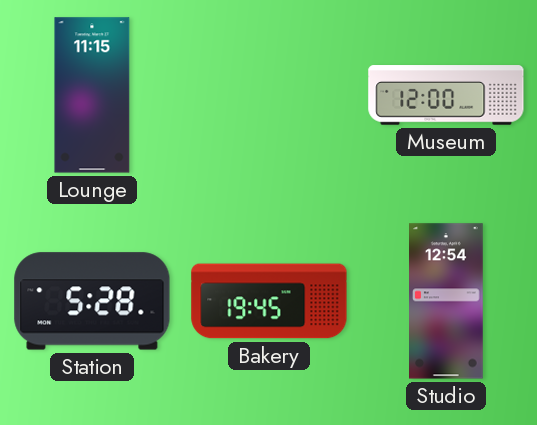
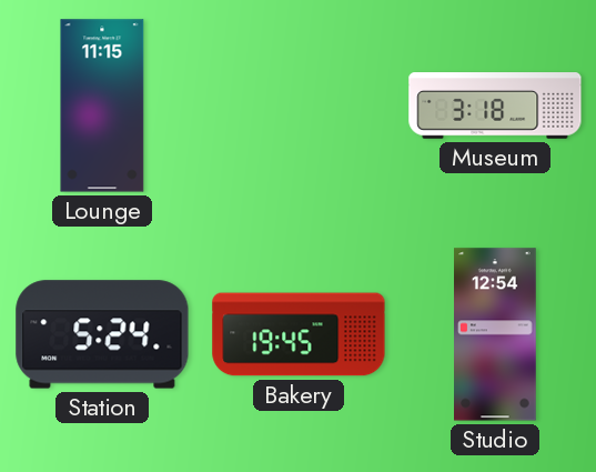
Museum: 12:00 -> 3:18
Station: 5:28 -> 5:24
